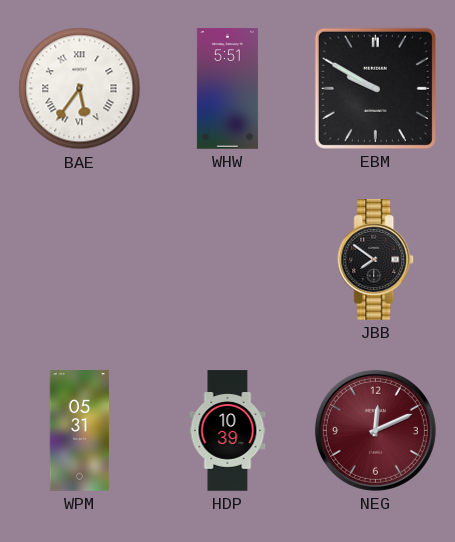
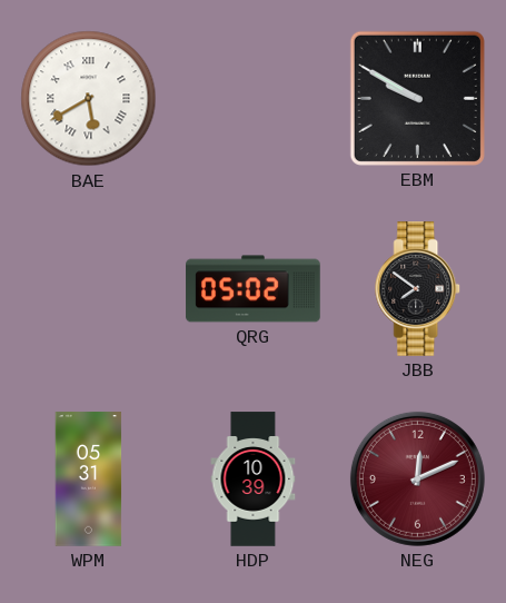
BAE: 5:36 -> 5:40
WHW: 5:51 -> none
QRG: none -> 05:02
